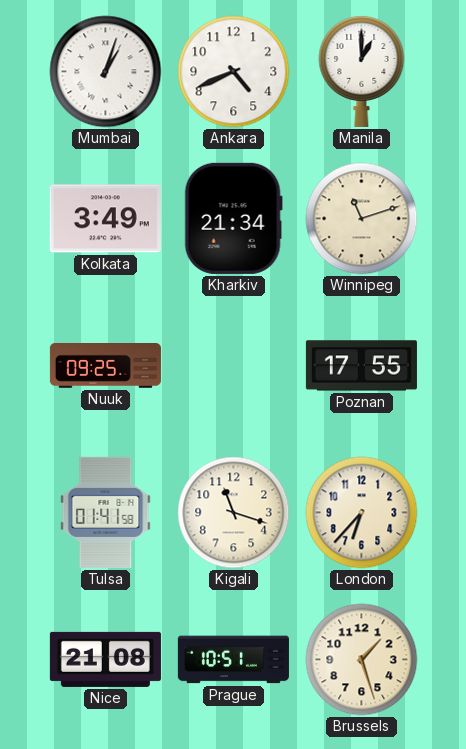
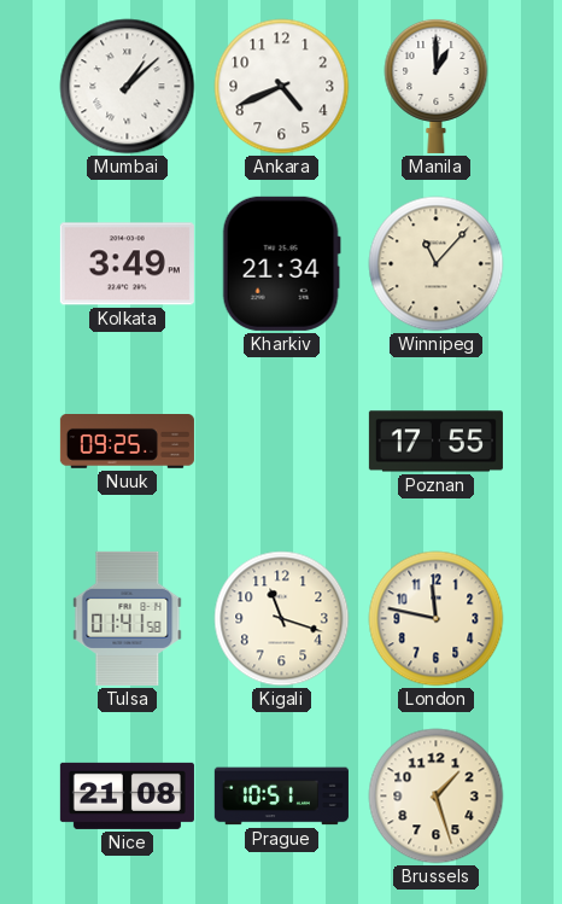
Mumbai: 1:03 -> 1:08
Winnipeg: 11:12 -> 11:07
London: 6:37 -> 11:47
